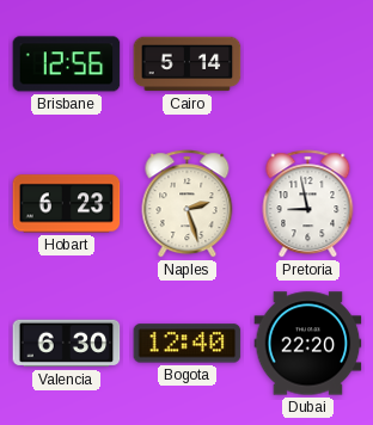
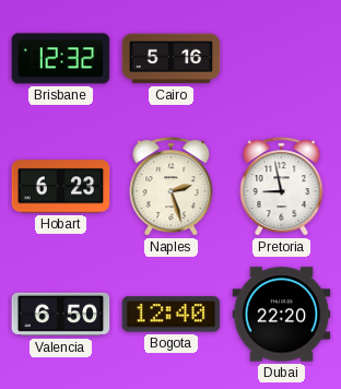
Brisbane: 12:56 -> 12:32
Cairo: 5:14 -> 5:16
Valencia: 6:30 -> 6:50
